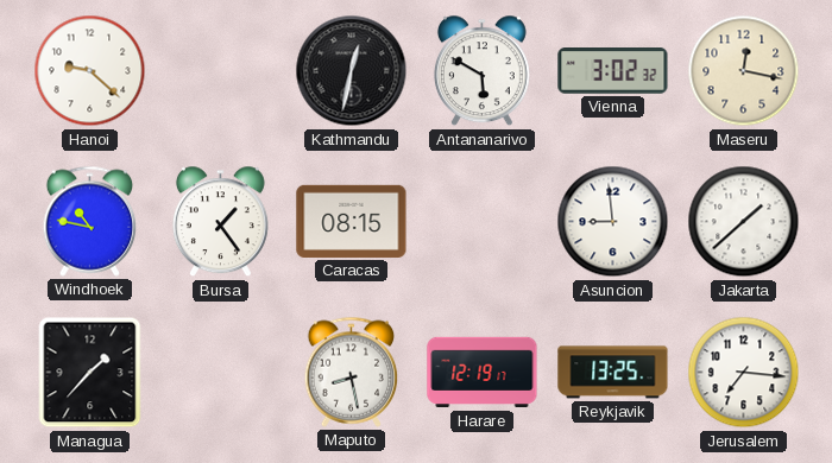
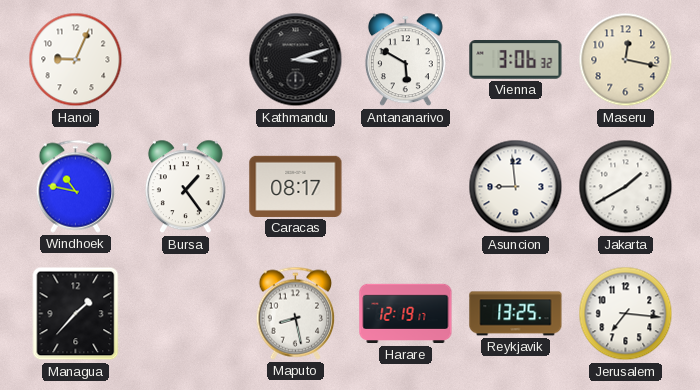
Hanoi: 9:22 -> 9:04
Kathmandu: 12:32 -> 3:12
Vienna: 3:02 -> 3:06
Caracas: 08:15 -> 08:17
Jakarta: 1:38 -> 1:40
